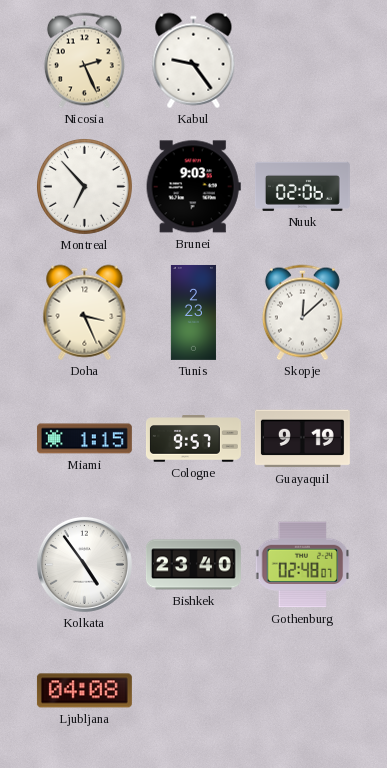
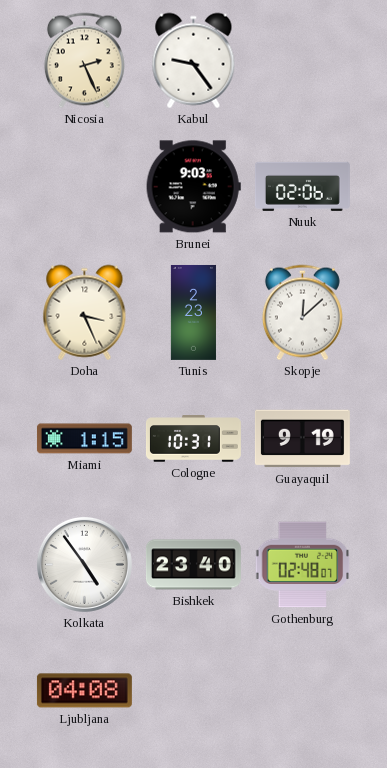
Montreal: 6:53 -> none
Cologne: 9:57 -> 10:31
